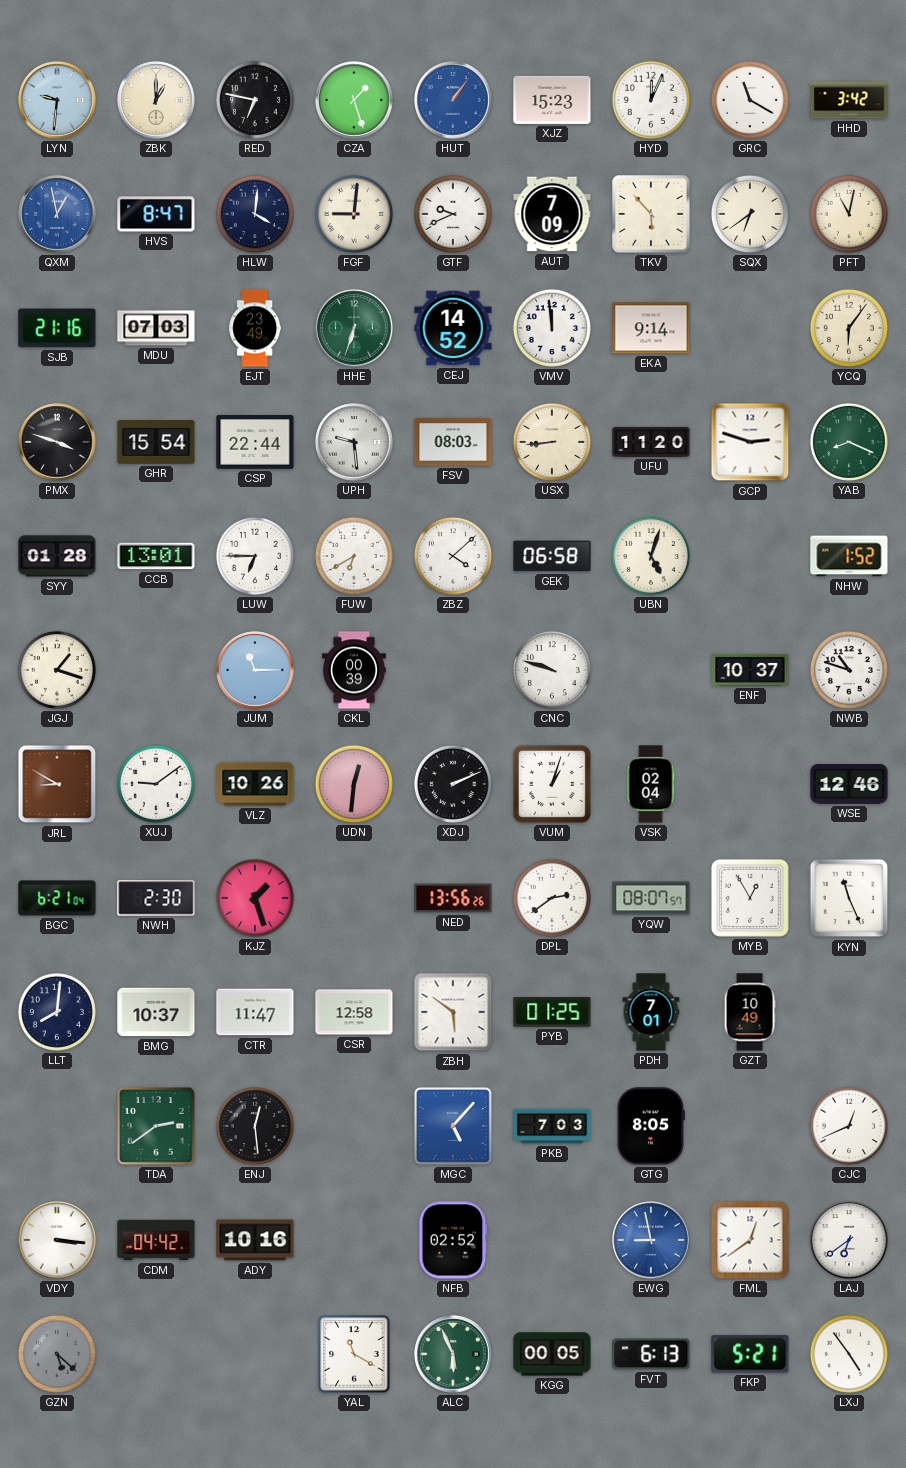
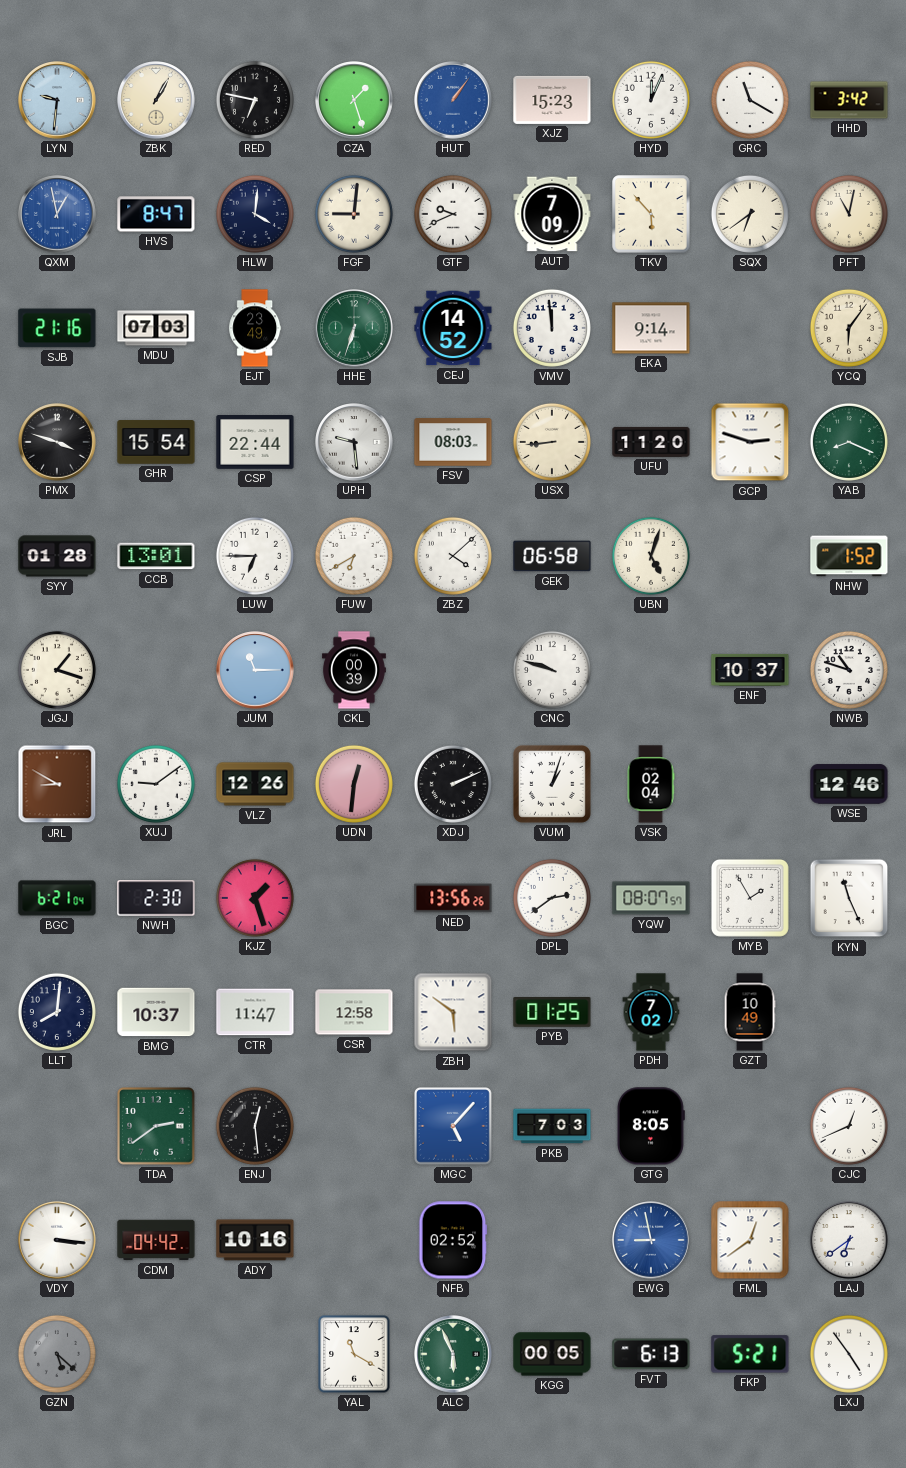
ZBK: 1:00 -> 1:05
VLZ: 10:26 -> 12:26
MYB: 12:55 -> 1:55
PDH: 7:01 -> 7:02
